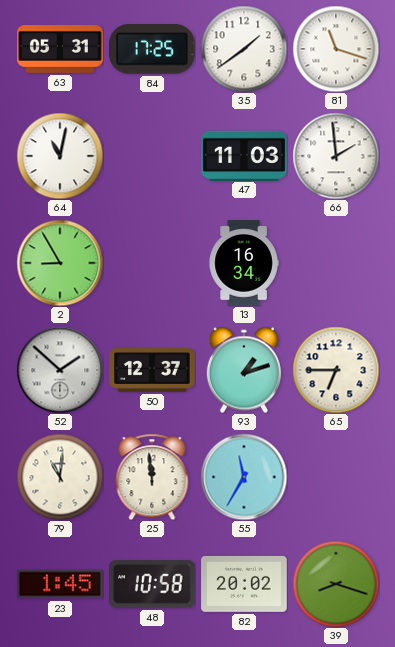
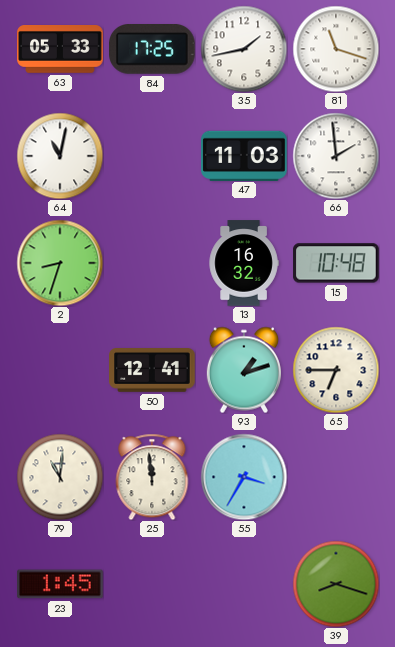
63: 05:31 -> 05:33
35: 1:39 -> 1:43
2: 8:55 -> 8:33
13: 16:34 -> 16:32
15: none -> 10:48
52: 1:52 -> none
50: 12:37 -> 12:41
55: 11:35 -> 3:35
48: 10:58 -> none
82: 20:02 -> none
